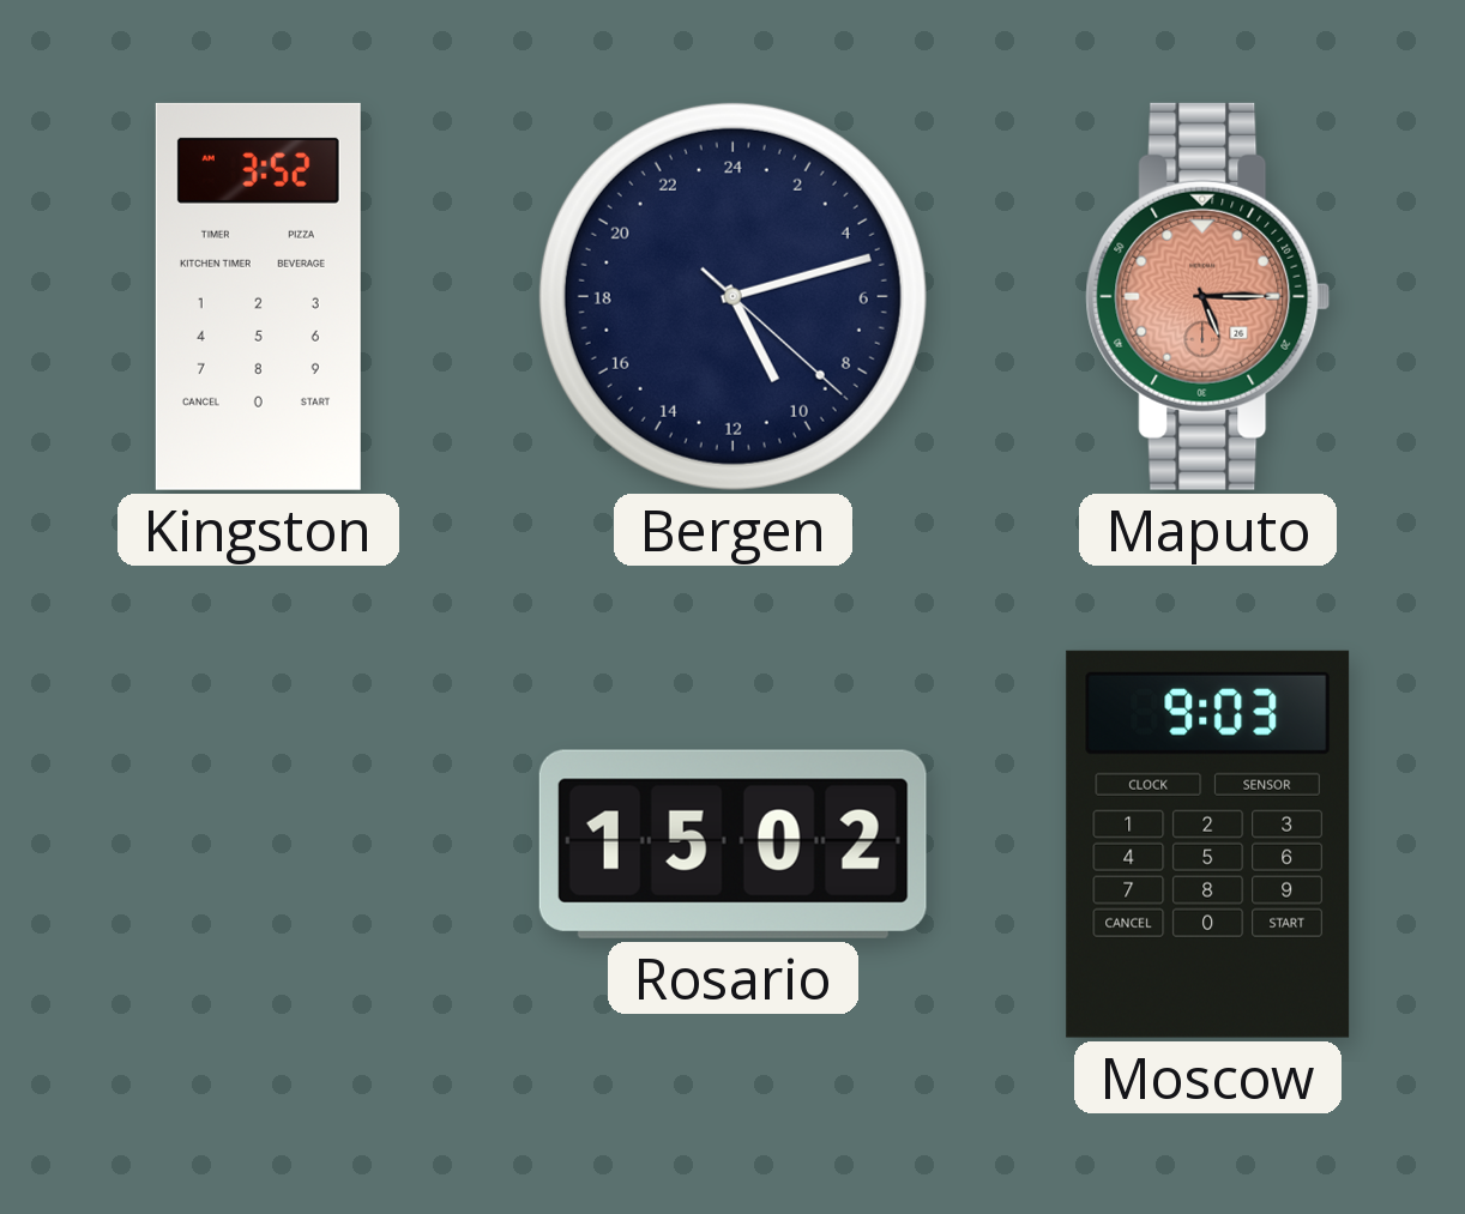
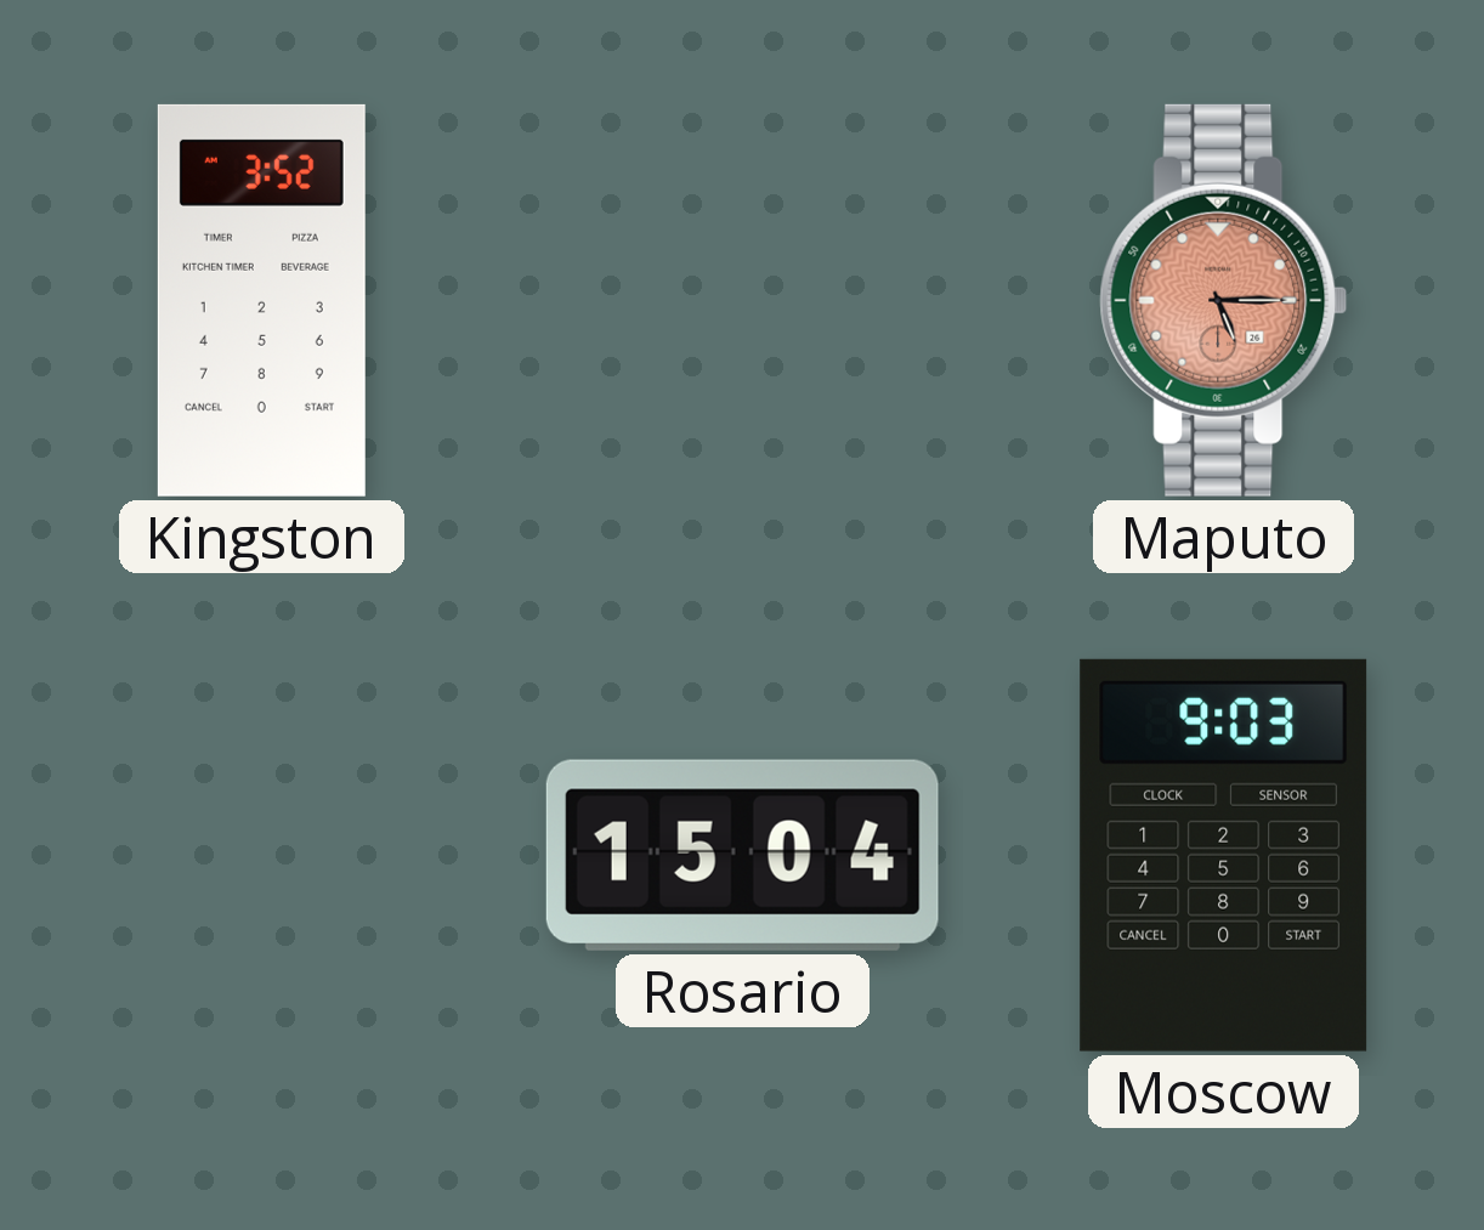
Bergen: 10:12 -> none
Rosario: 15:02 -> 15:04
